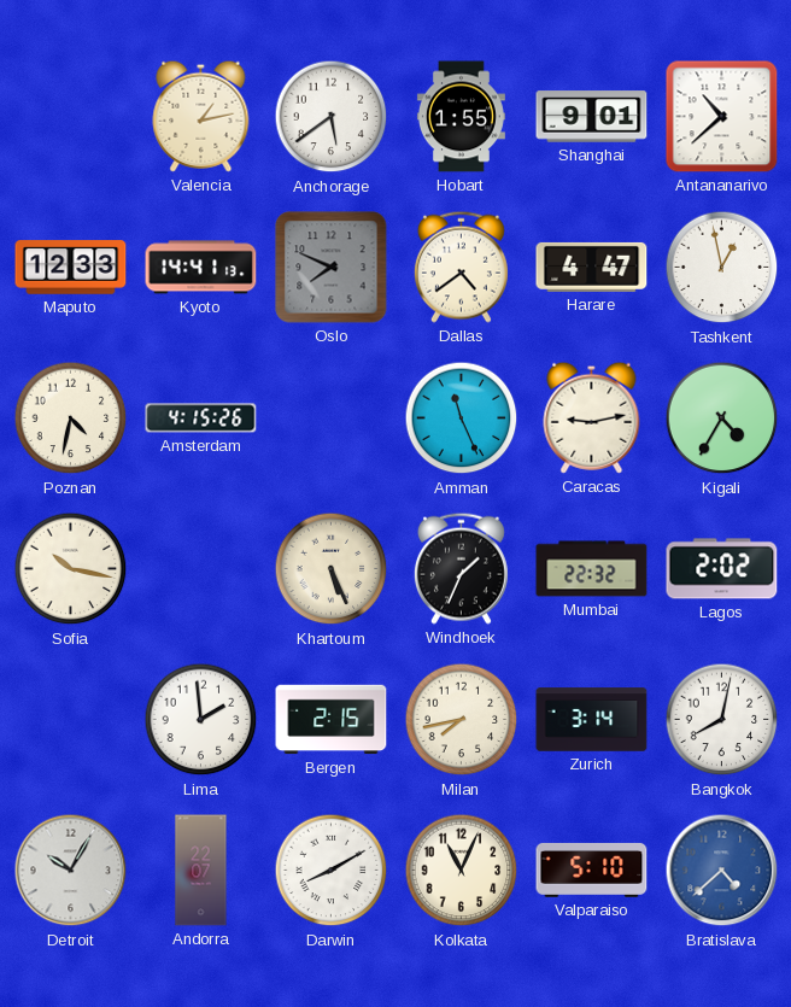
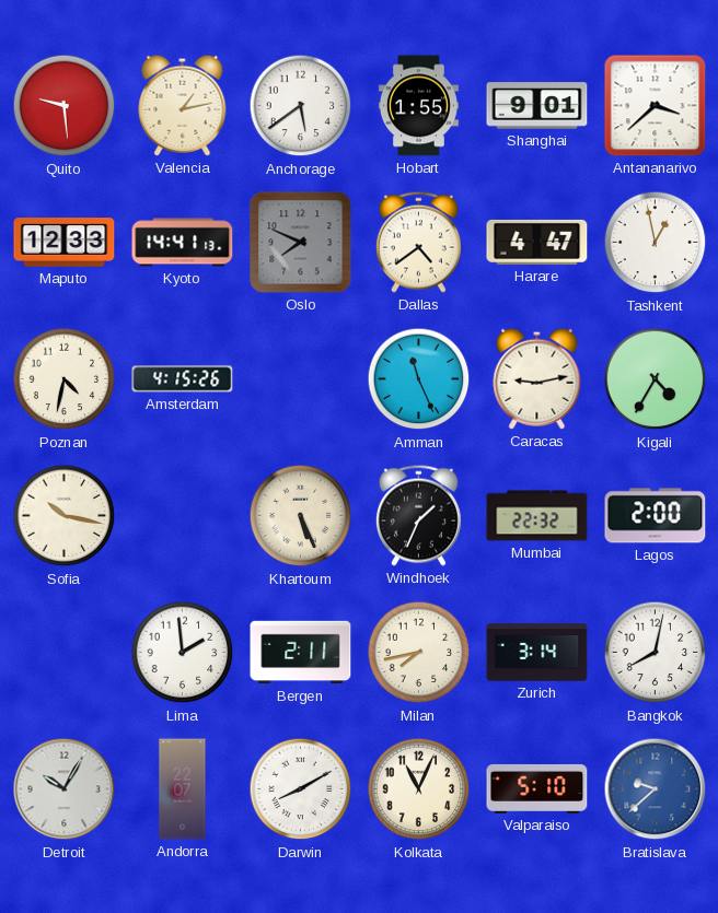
Quito: none -> 9:29
Antananarivo: 10:38 -> 3:38
Lagos: 2:02 -> 2:00
Bergen: 2:15 -> 2:11
Bratislava: 4:38 -> 9:38
